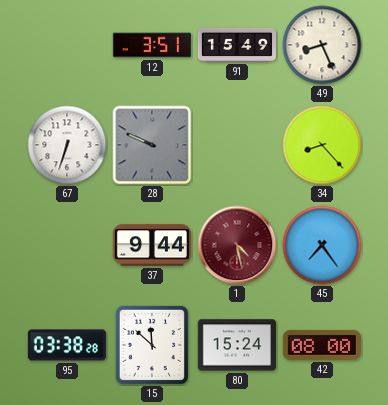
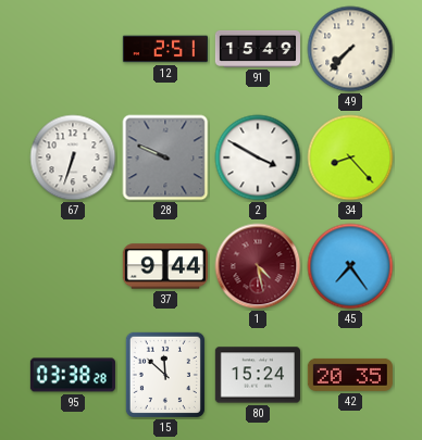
12: 3:51 -> 2:51
49: 8:26 -> 7:37
2: none -> 3:50
42: 08:00 -> 20:35
